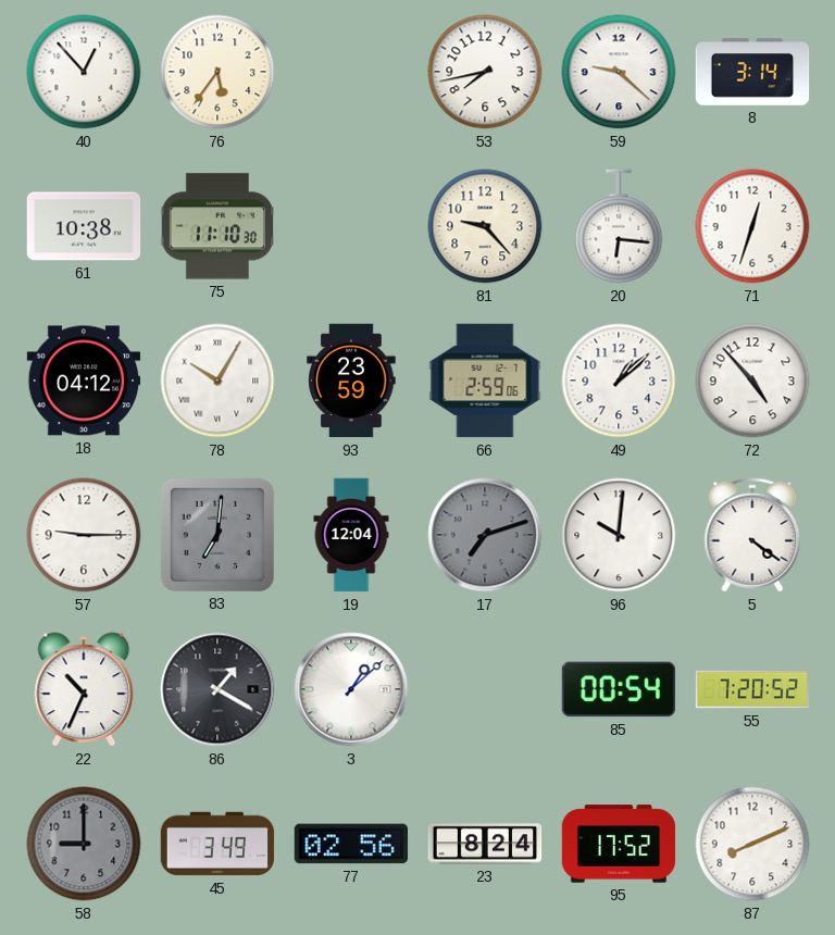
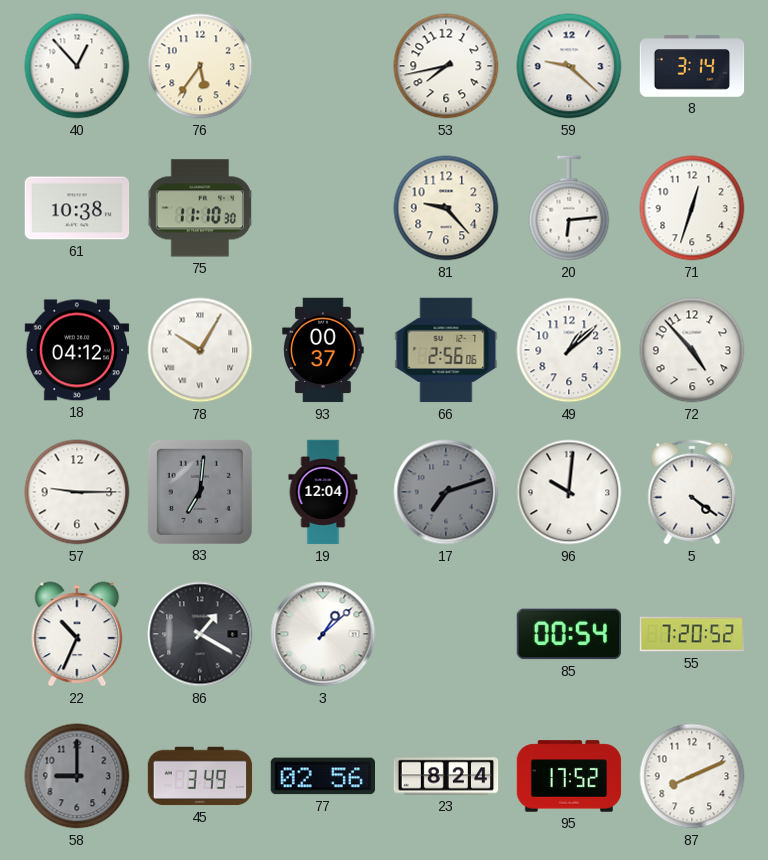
20: 6:16 -> 6:14
93: 23:59 -> 00:37
66: 2:59 -> 2:56
